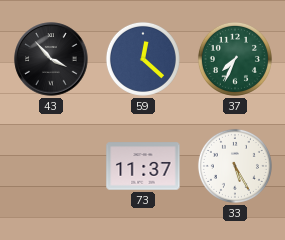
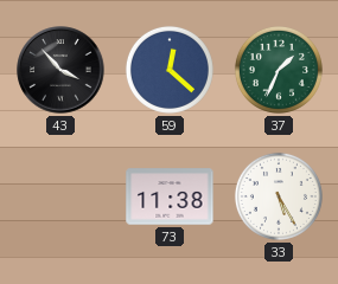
37: 7:34 -> 1:34
73: 11:37 -> 11:38
